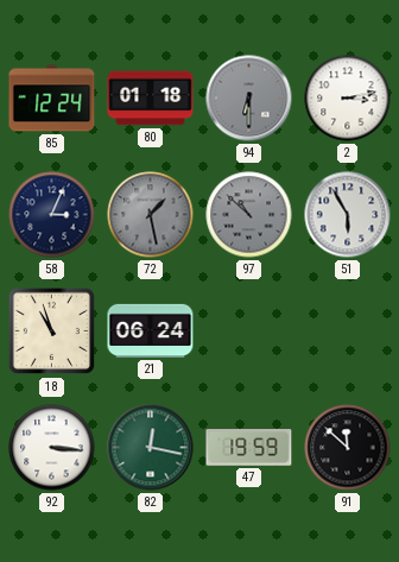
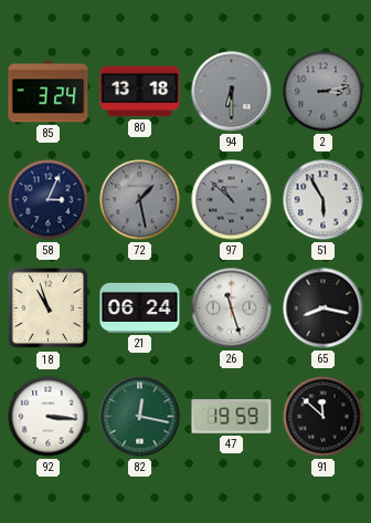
85: 12:24 -> 3:24
80: 01:18 -> 13:18
2 dial: white -> grey
26: none -> 11:27
65: none -> 8:17
